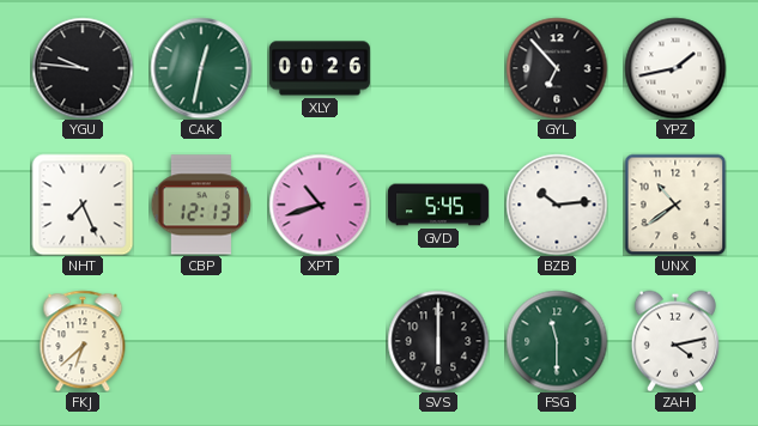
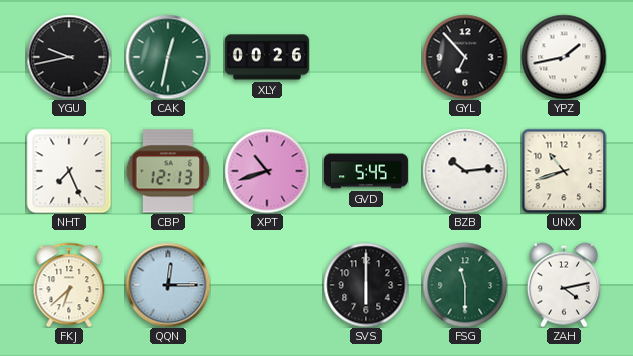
YGU: 9:46 -> 9:43
UNX: 10:39 -> 10:42
QQN: none -> 12:15
